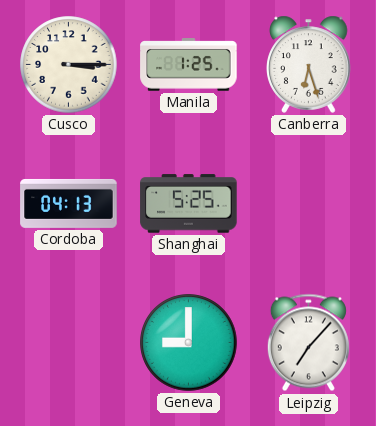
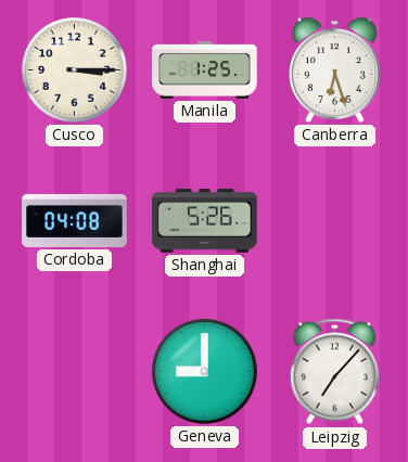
Cordoba: 04:13 -> 04:08
Shanghai: 5:25 -> 5:26
